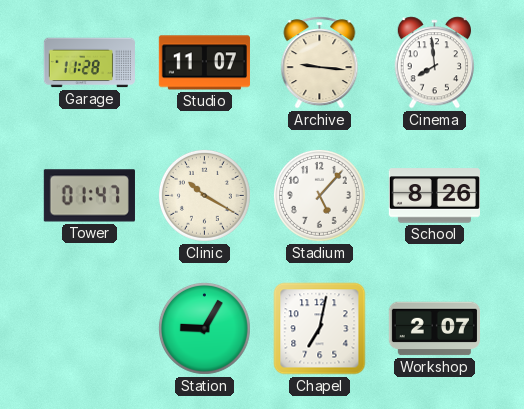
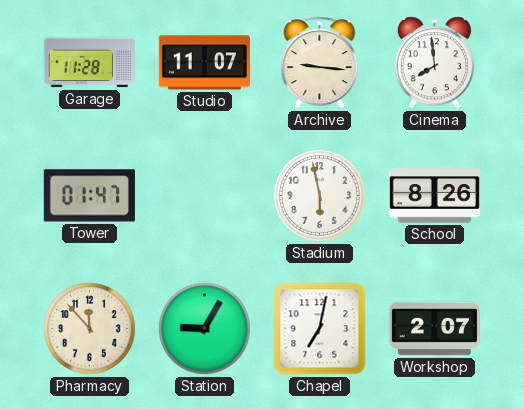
Clinic: 10:20 -> none
Stadium: 5:07 -> 5:58
Pharmacy: none -> 11:53
